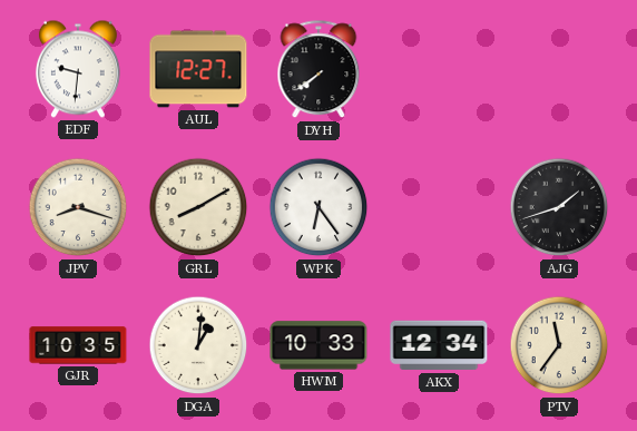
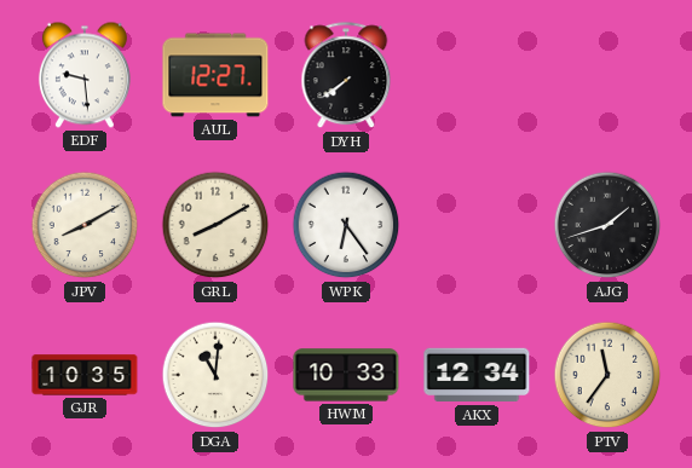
EDF: 9:31 -> 9:29
JPV: 8:18 -> 8:10
DGA: 1:01 -> 11:01
